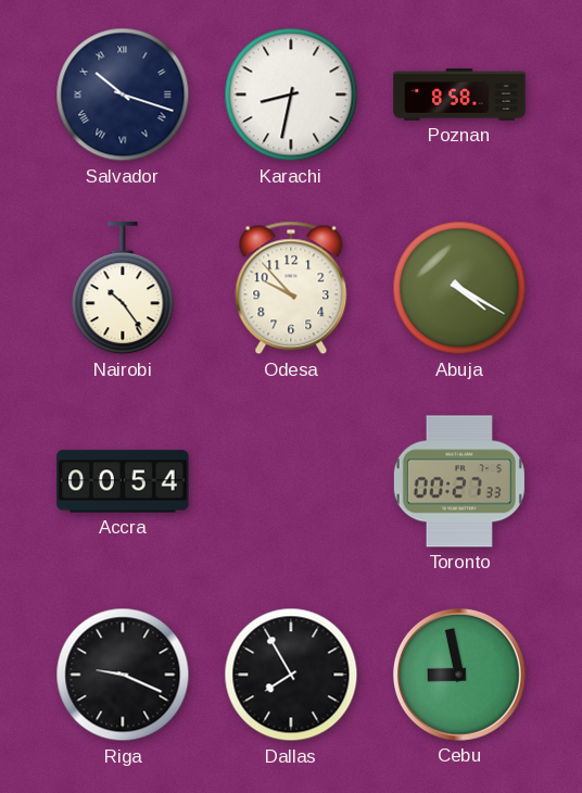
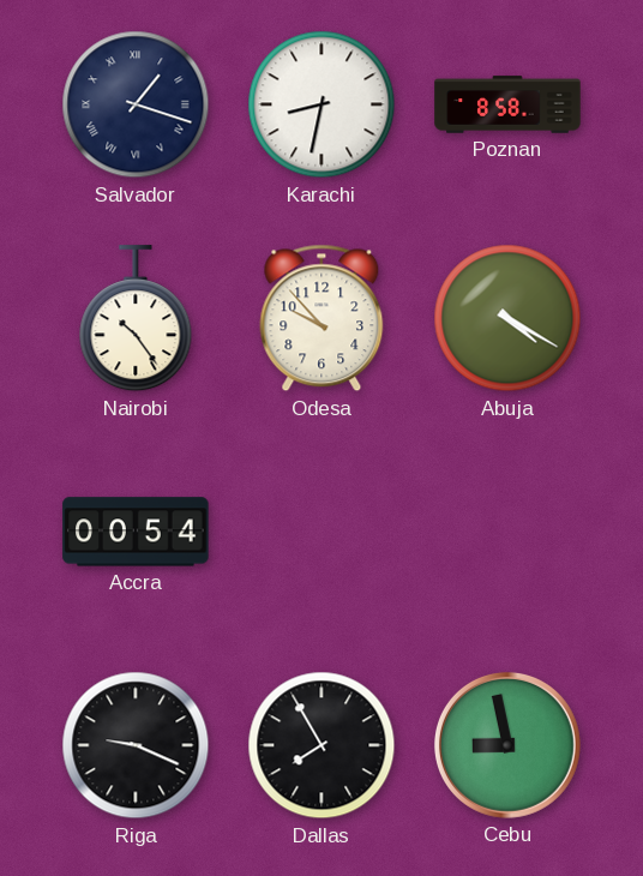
Salvador: 10:18 -> 1:18
Toronto: 00:27 -> none
